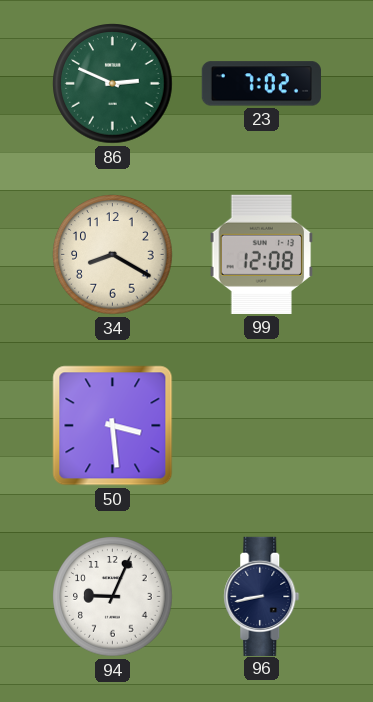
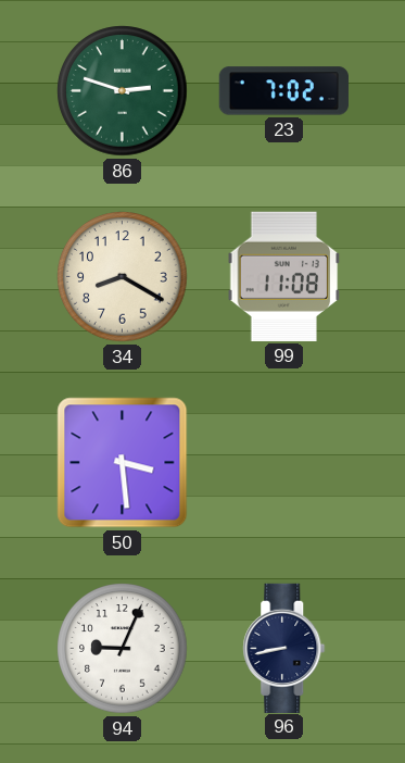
86: 2:49 -> 2:48
99: 12:08 -> 11:08
